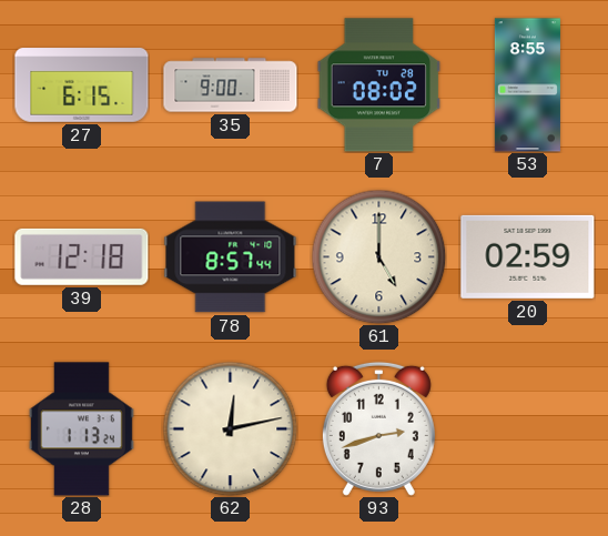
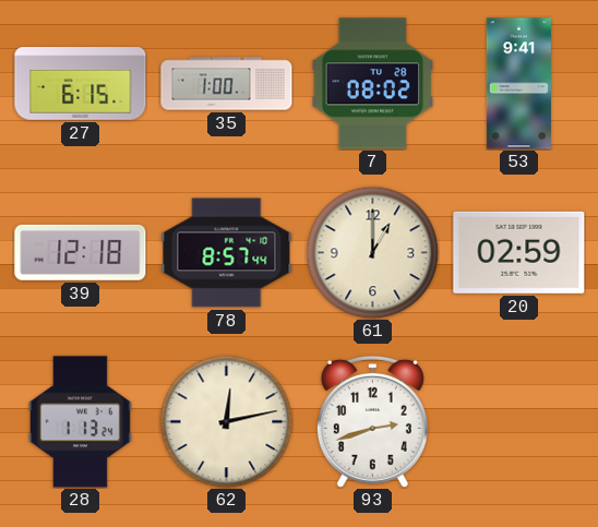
35: 9:00 -> 1:00
53: 8:55 -> 9:41
61: 5:00 -> 1:00
